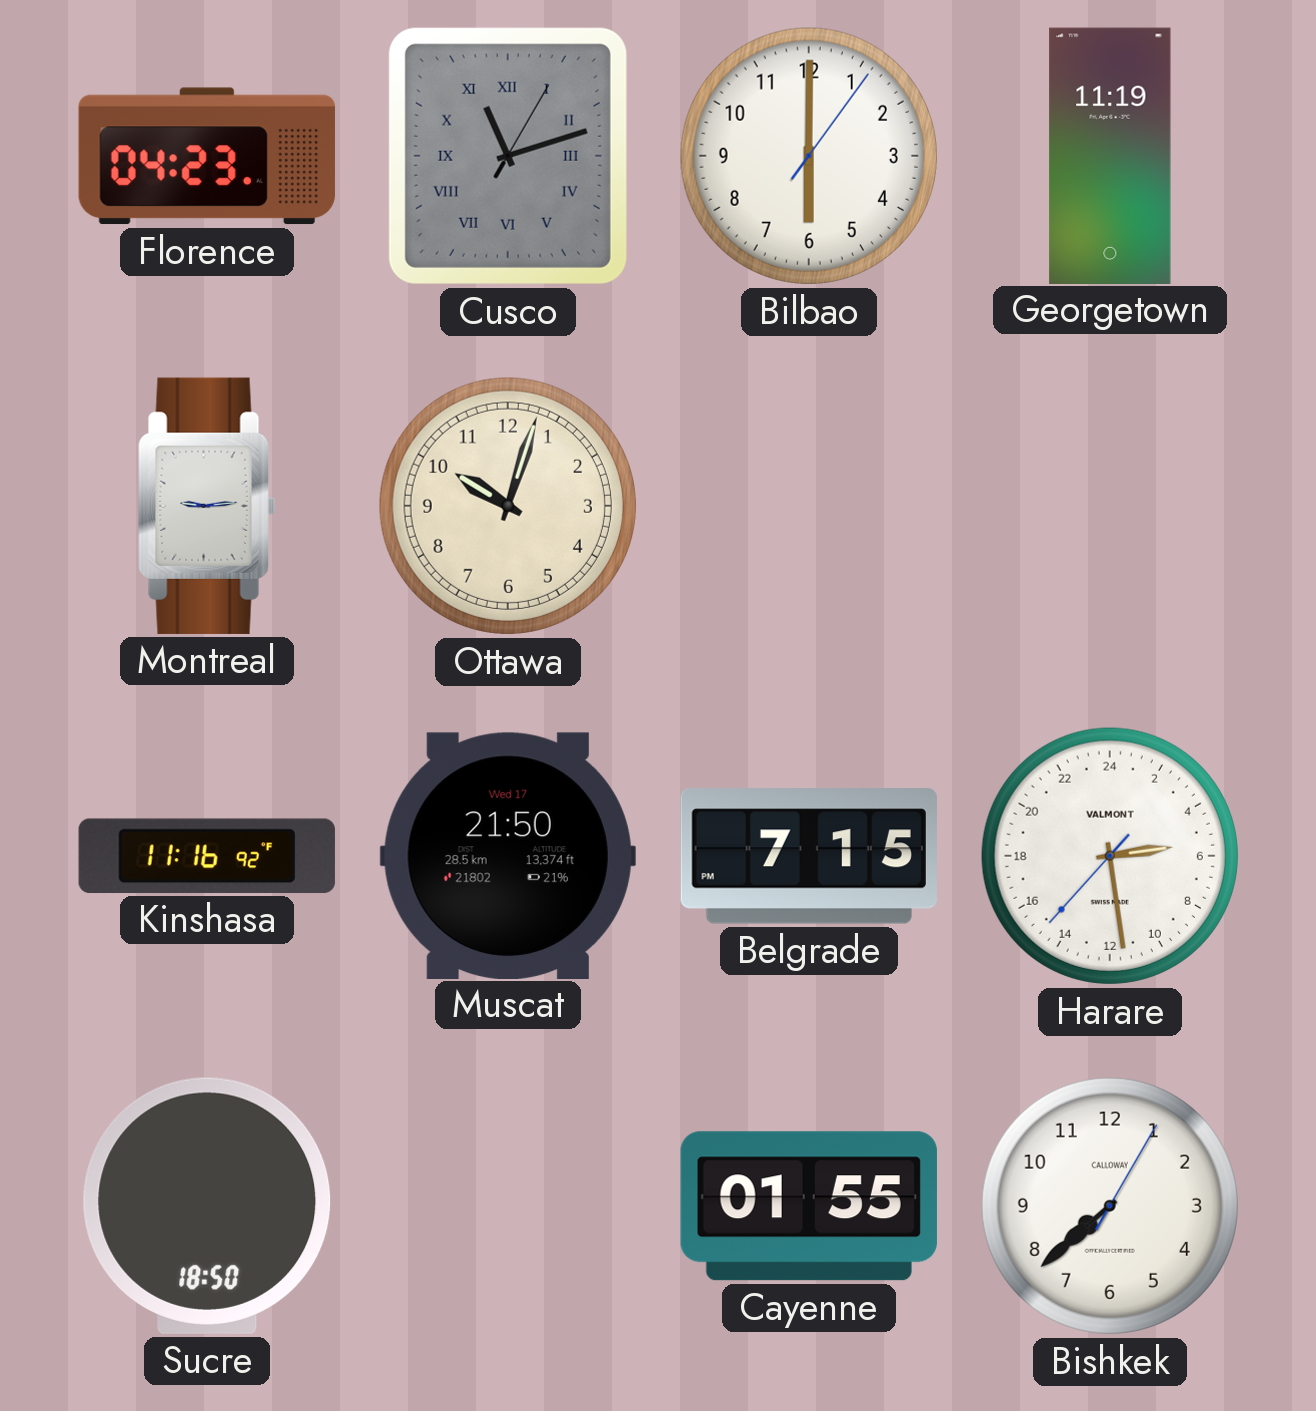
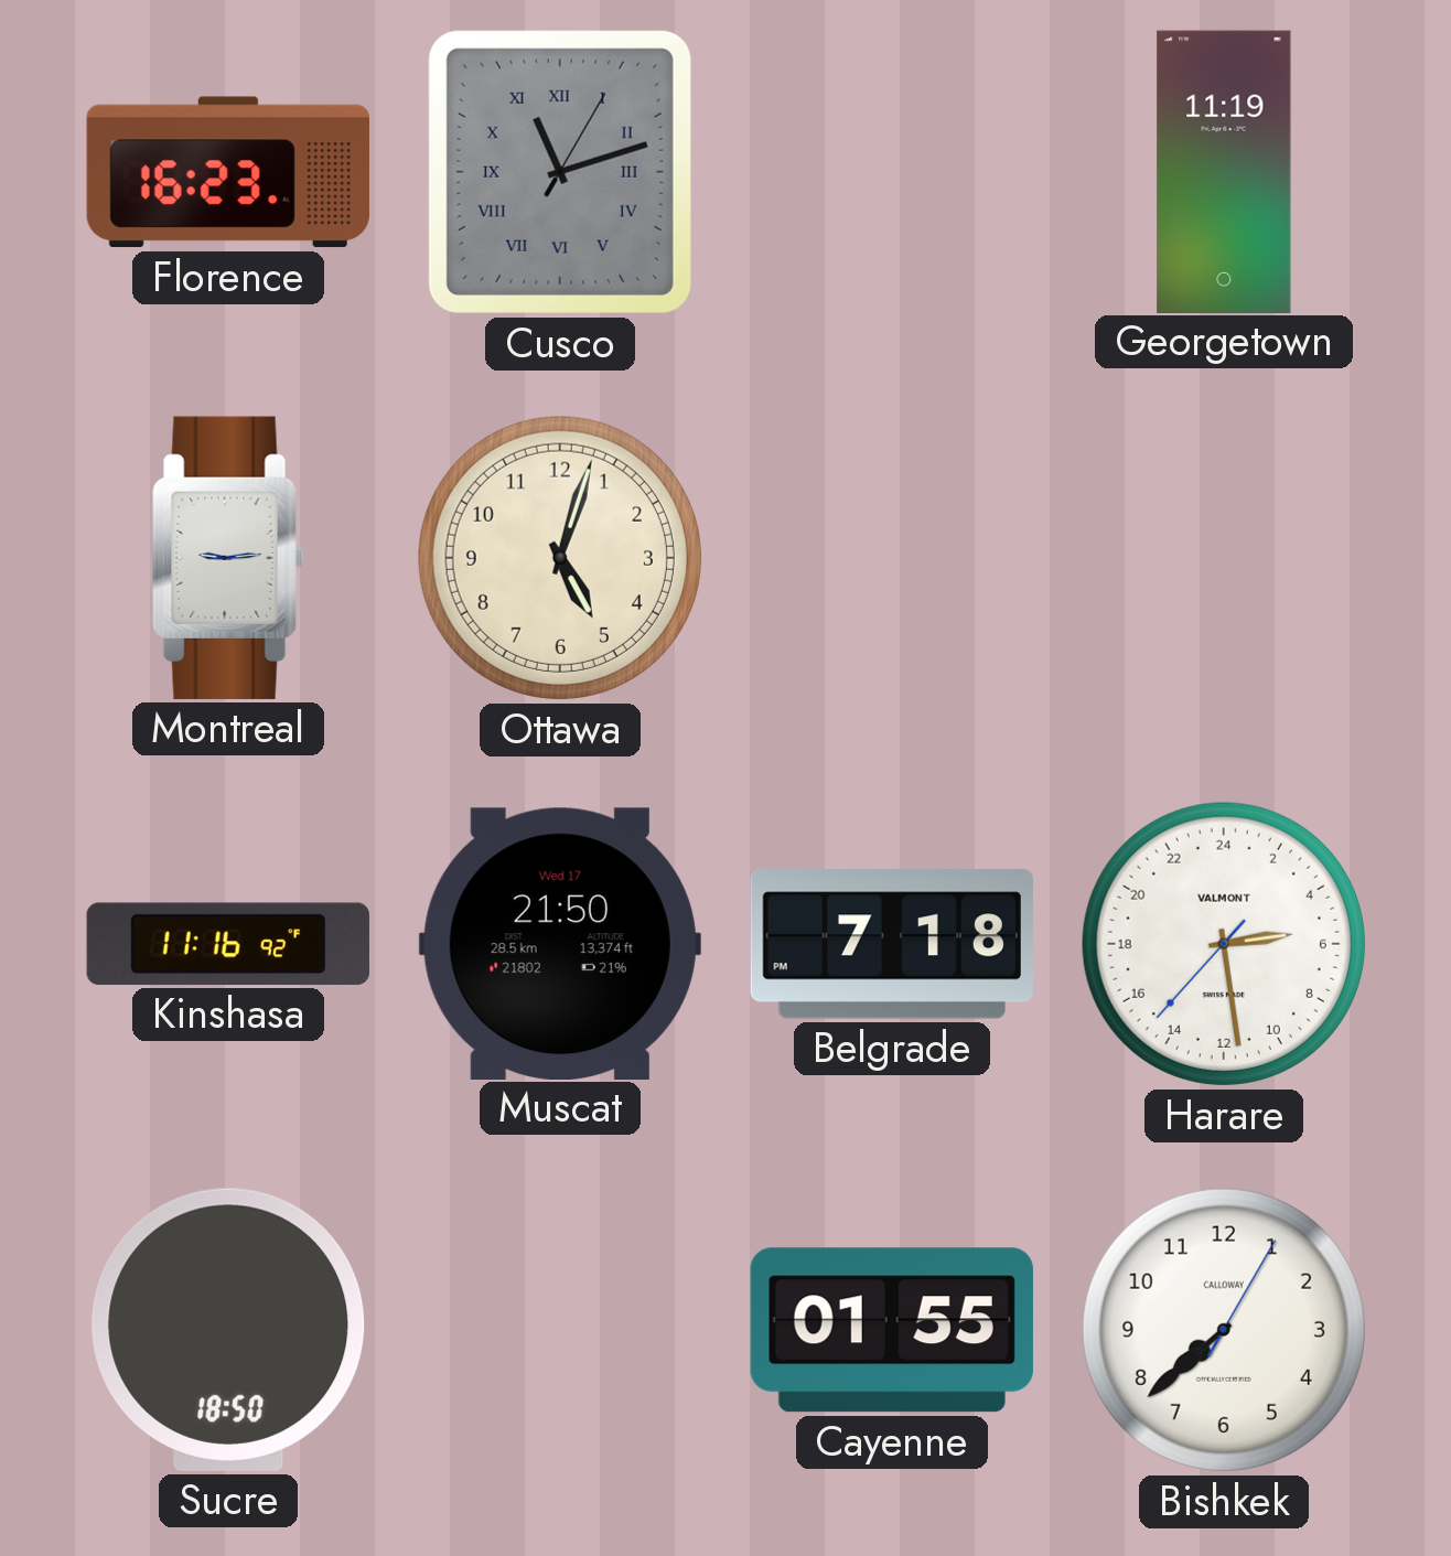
Florence: 04:23 -> 16:23
Bilbao: 6:00 -> none
Ottawa: 10:03 -> 5:03
Belgrade: 7:15 -> 7:18
